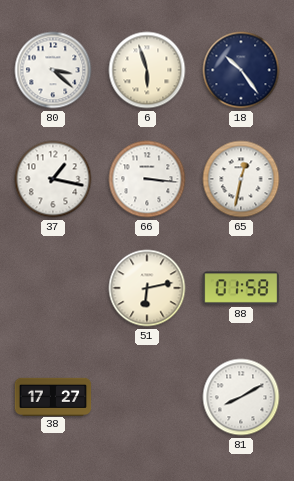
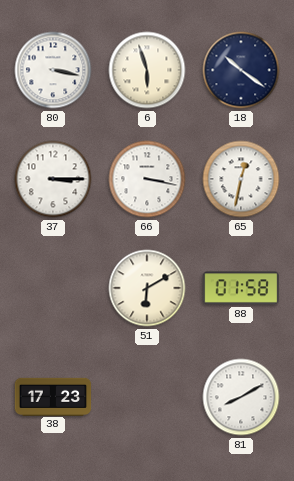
80: 3:22 -> 3:17
18: 10:24 -> 10:21
37: 1:17 -> 3:15
66: 3:16 -> 3:17
51: 6:13 -> 6:10
38: 17:27 -> 17:23
